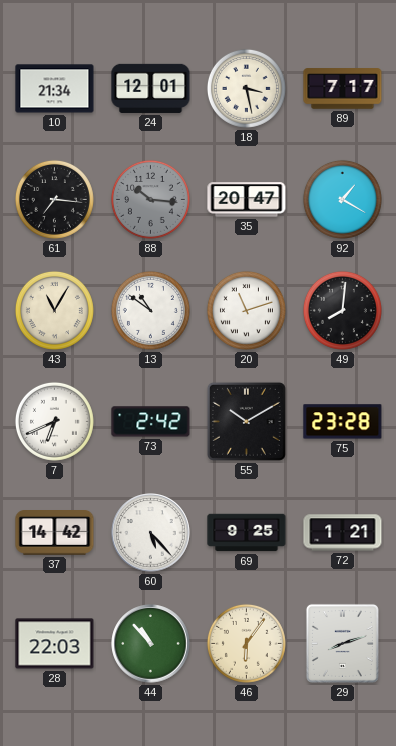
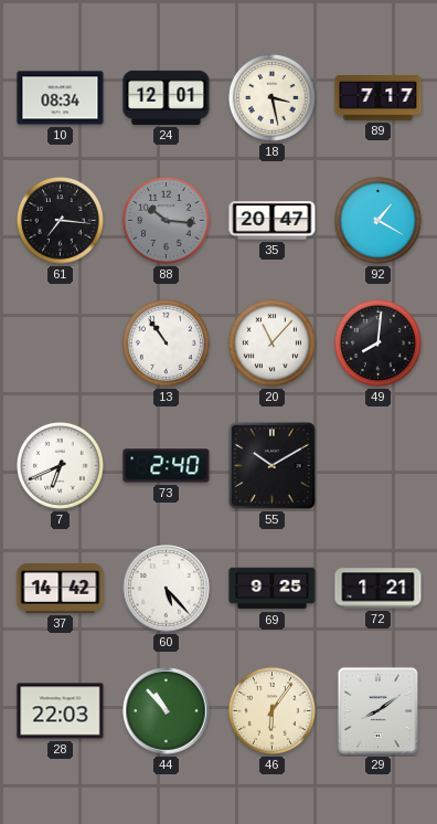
10: 21:34 -> 08:34
43: 11:05 -> none
13: 10:51 -> 10:54
20: 11:12 -> 11:07
73: 2:42 -> 2:40
75: 23:28 -> none
29: 8:12 -> 8:09
